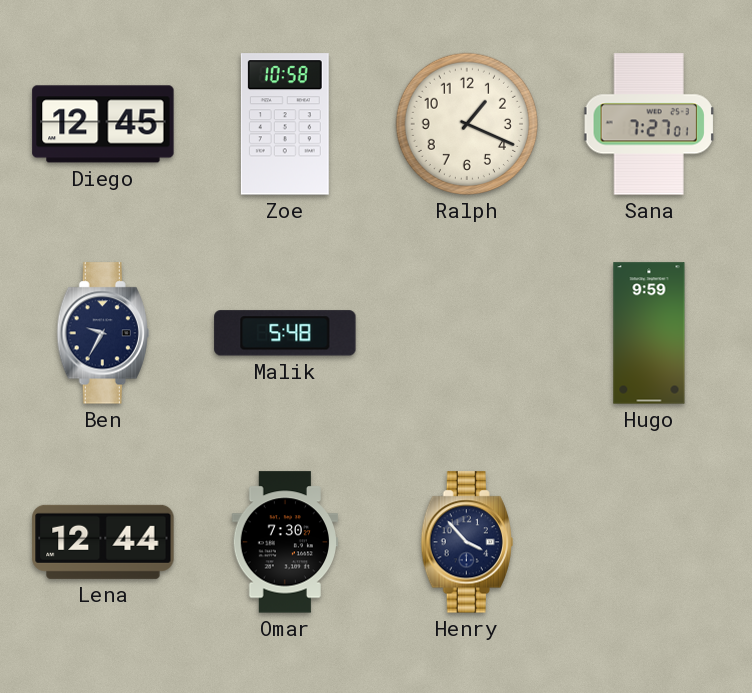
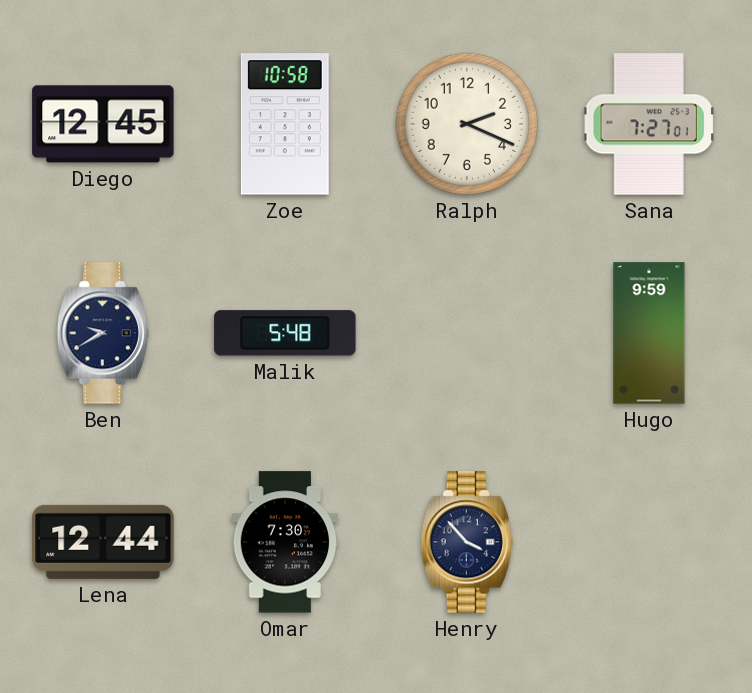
Ralph: 1:19 -> 2:19
Ben: 9:35 -> 9:40
